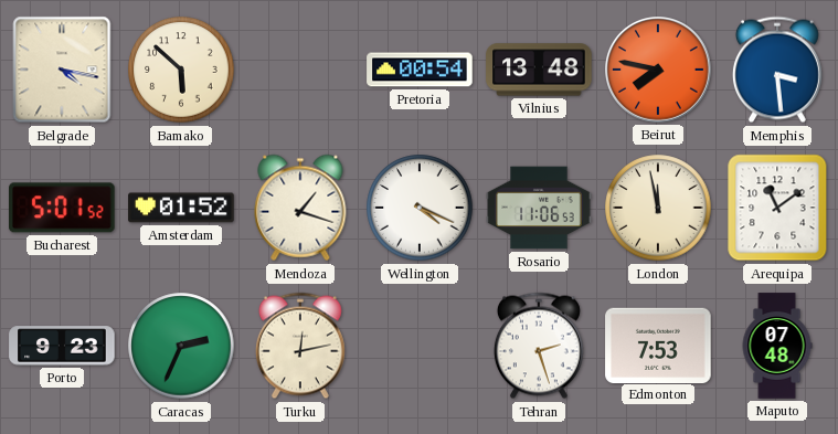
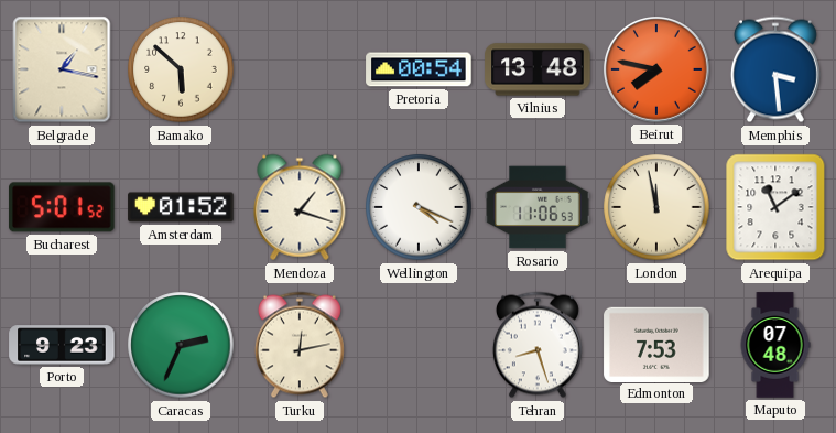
Belgrade: 4:17 -> 1:17
Tehran: 2:27 -> 8:27
